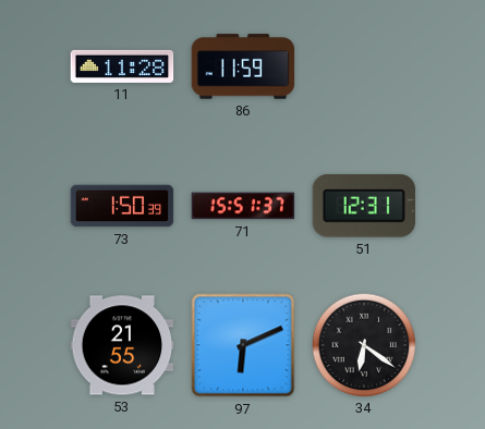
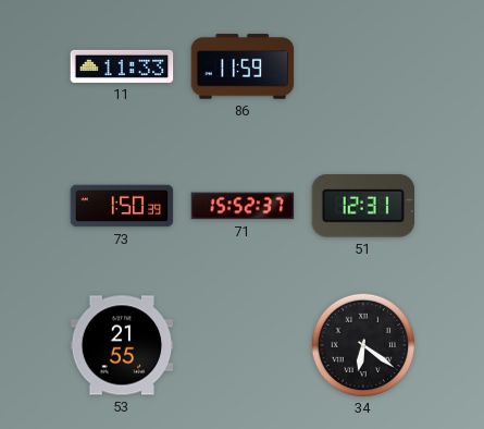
11: 11:28 -> 11:33
71: 15:51 -> 15:52
97: 6:11 -> none
